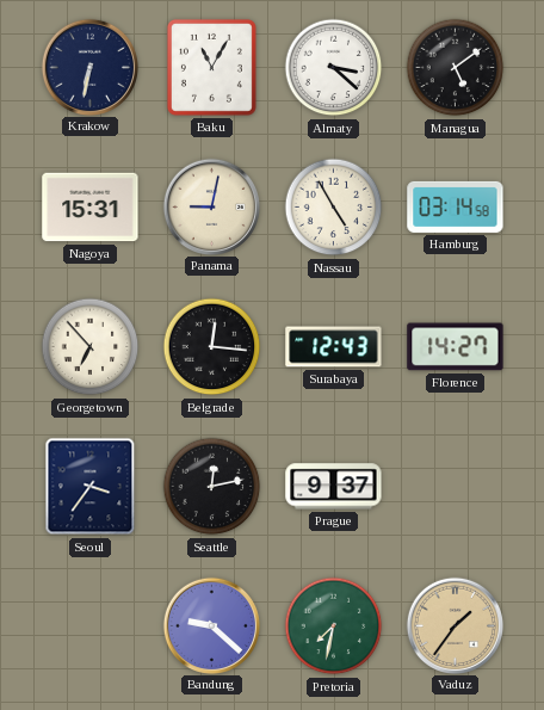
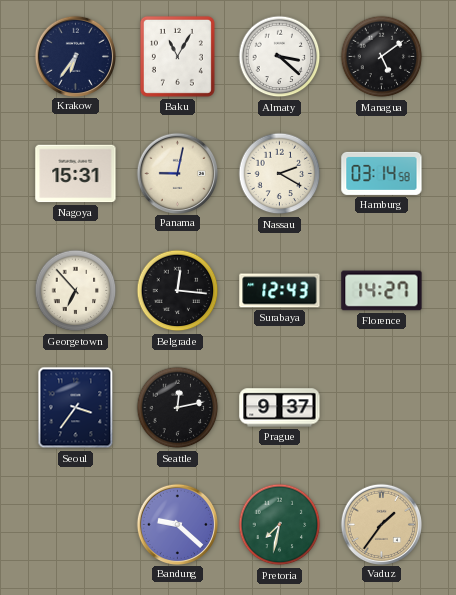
Krakow: 6:32 -> 6:36
Nassau: 4:55 -> 2:20
